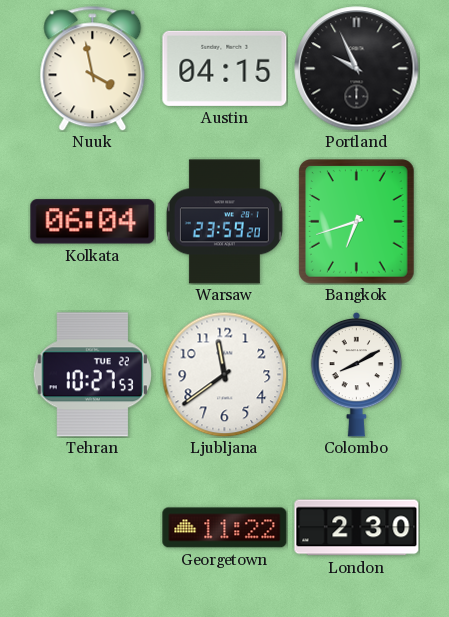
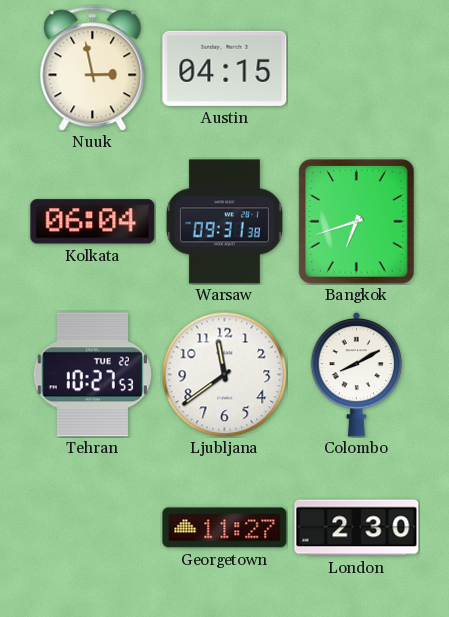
Nuuk: 3:58 -> 2:58
Portland: 9:56 -> none
Warsaw: 23:59 -> 09:31
Georgetown: 11:22 -> 11:27
